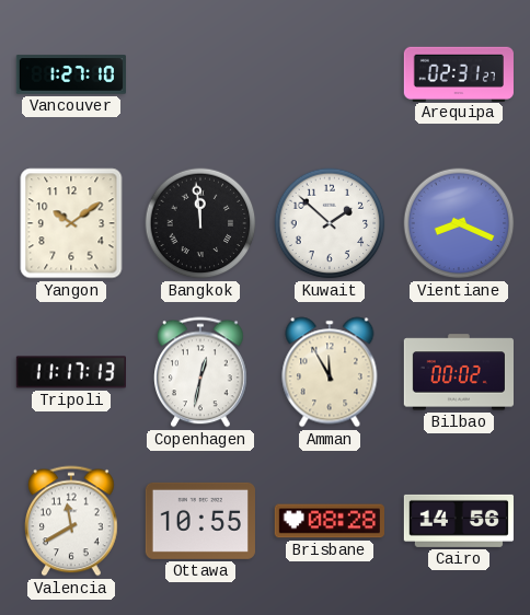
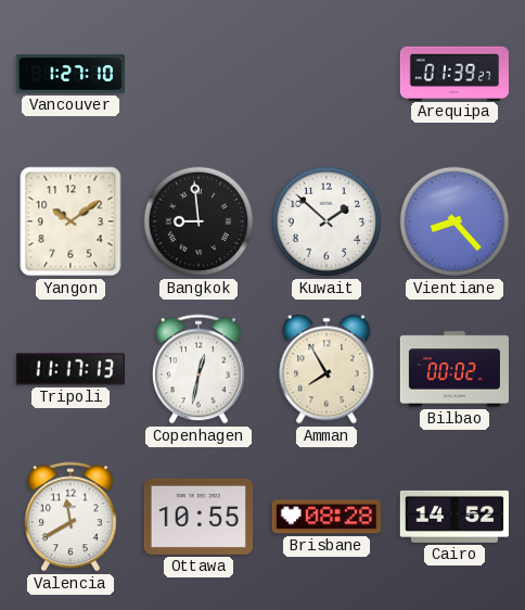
Arequipa: 02:31 -> 01:39
Bangkok: 11:59 -> 8:59
Vientiane: 8:19 -> 8:23
Amman: 11:55 -> 7:55
Cairo: 14:56 -> 14:52
